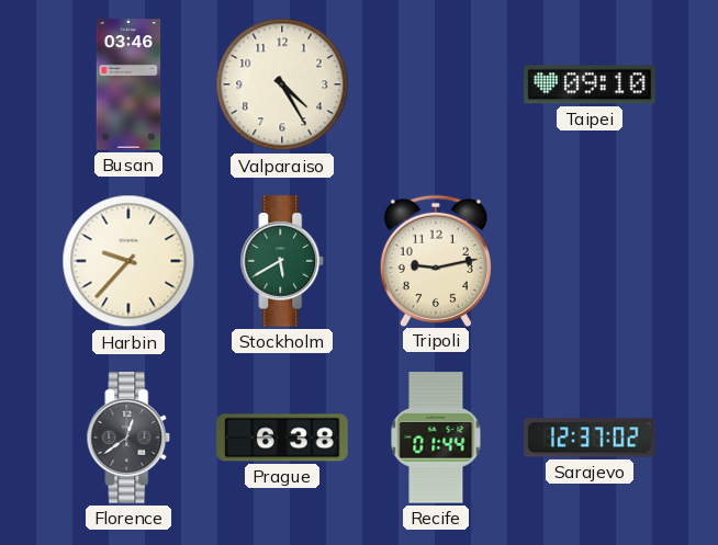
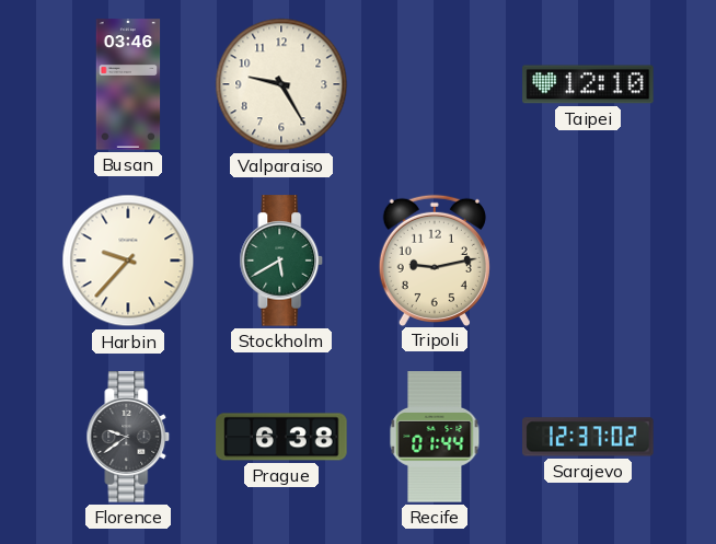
Valparaiso: 4:25 -> 9:25
Taipei: 09:10 -> 12:10
Florence: 12:39 -> 9:39
